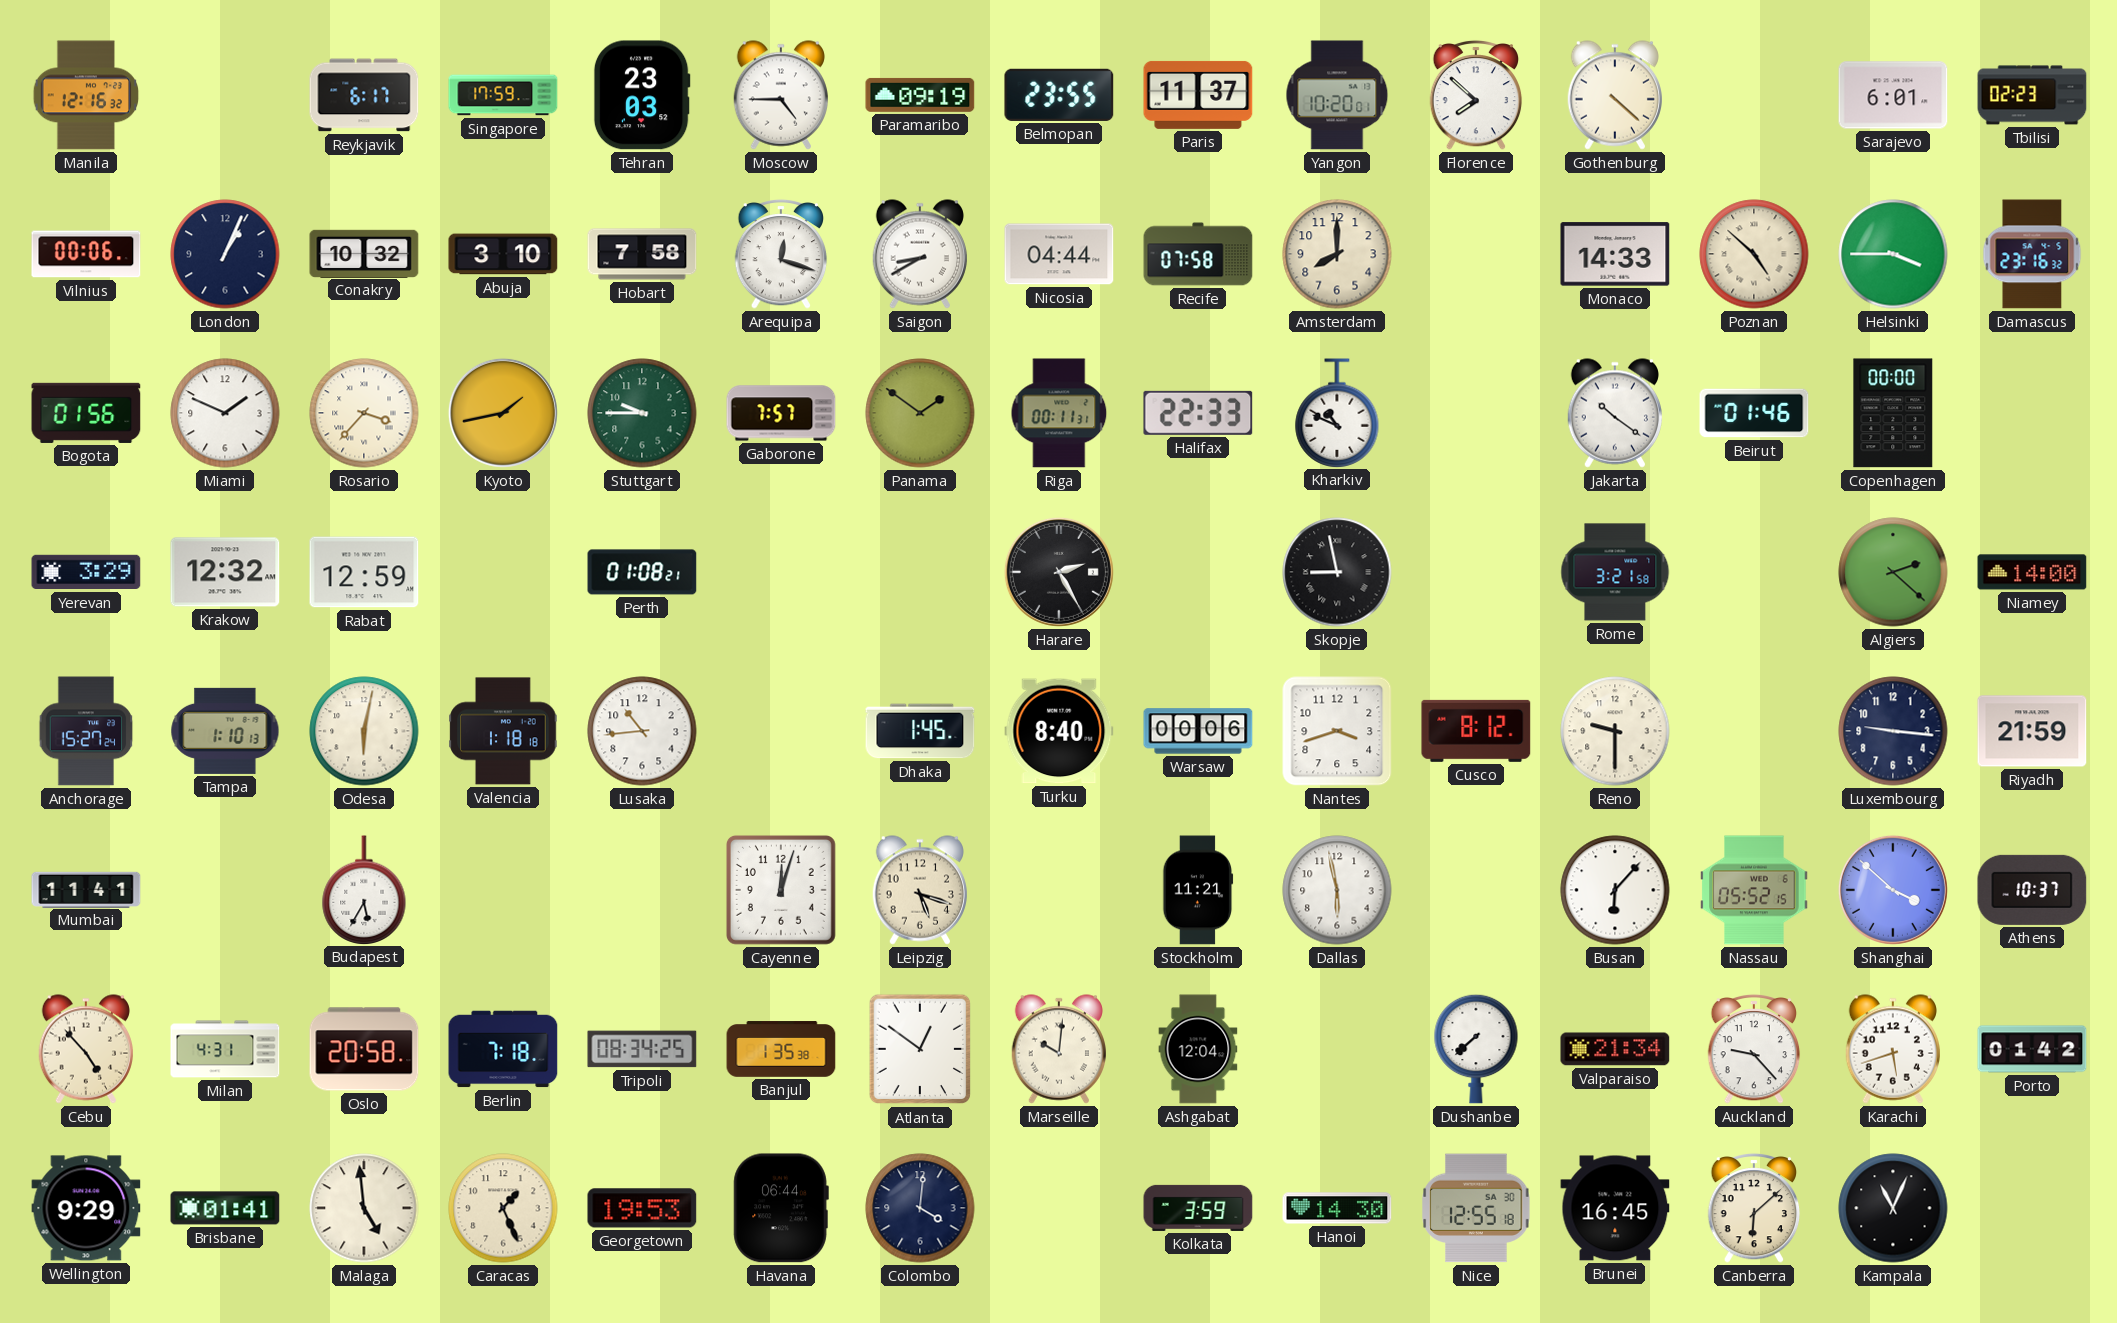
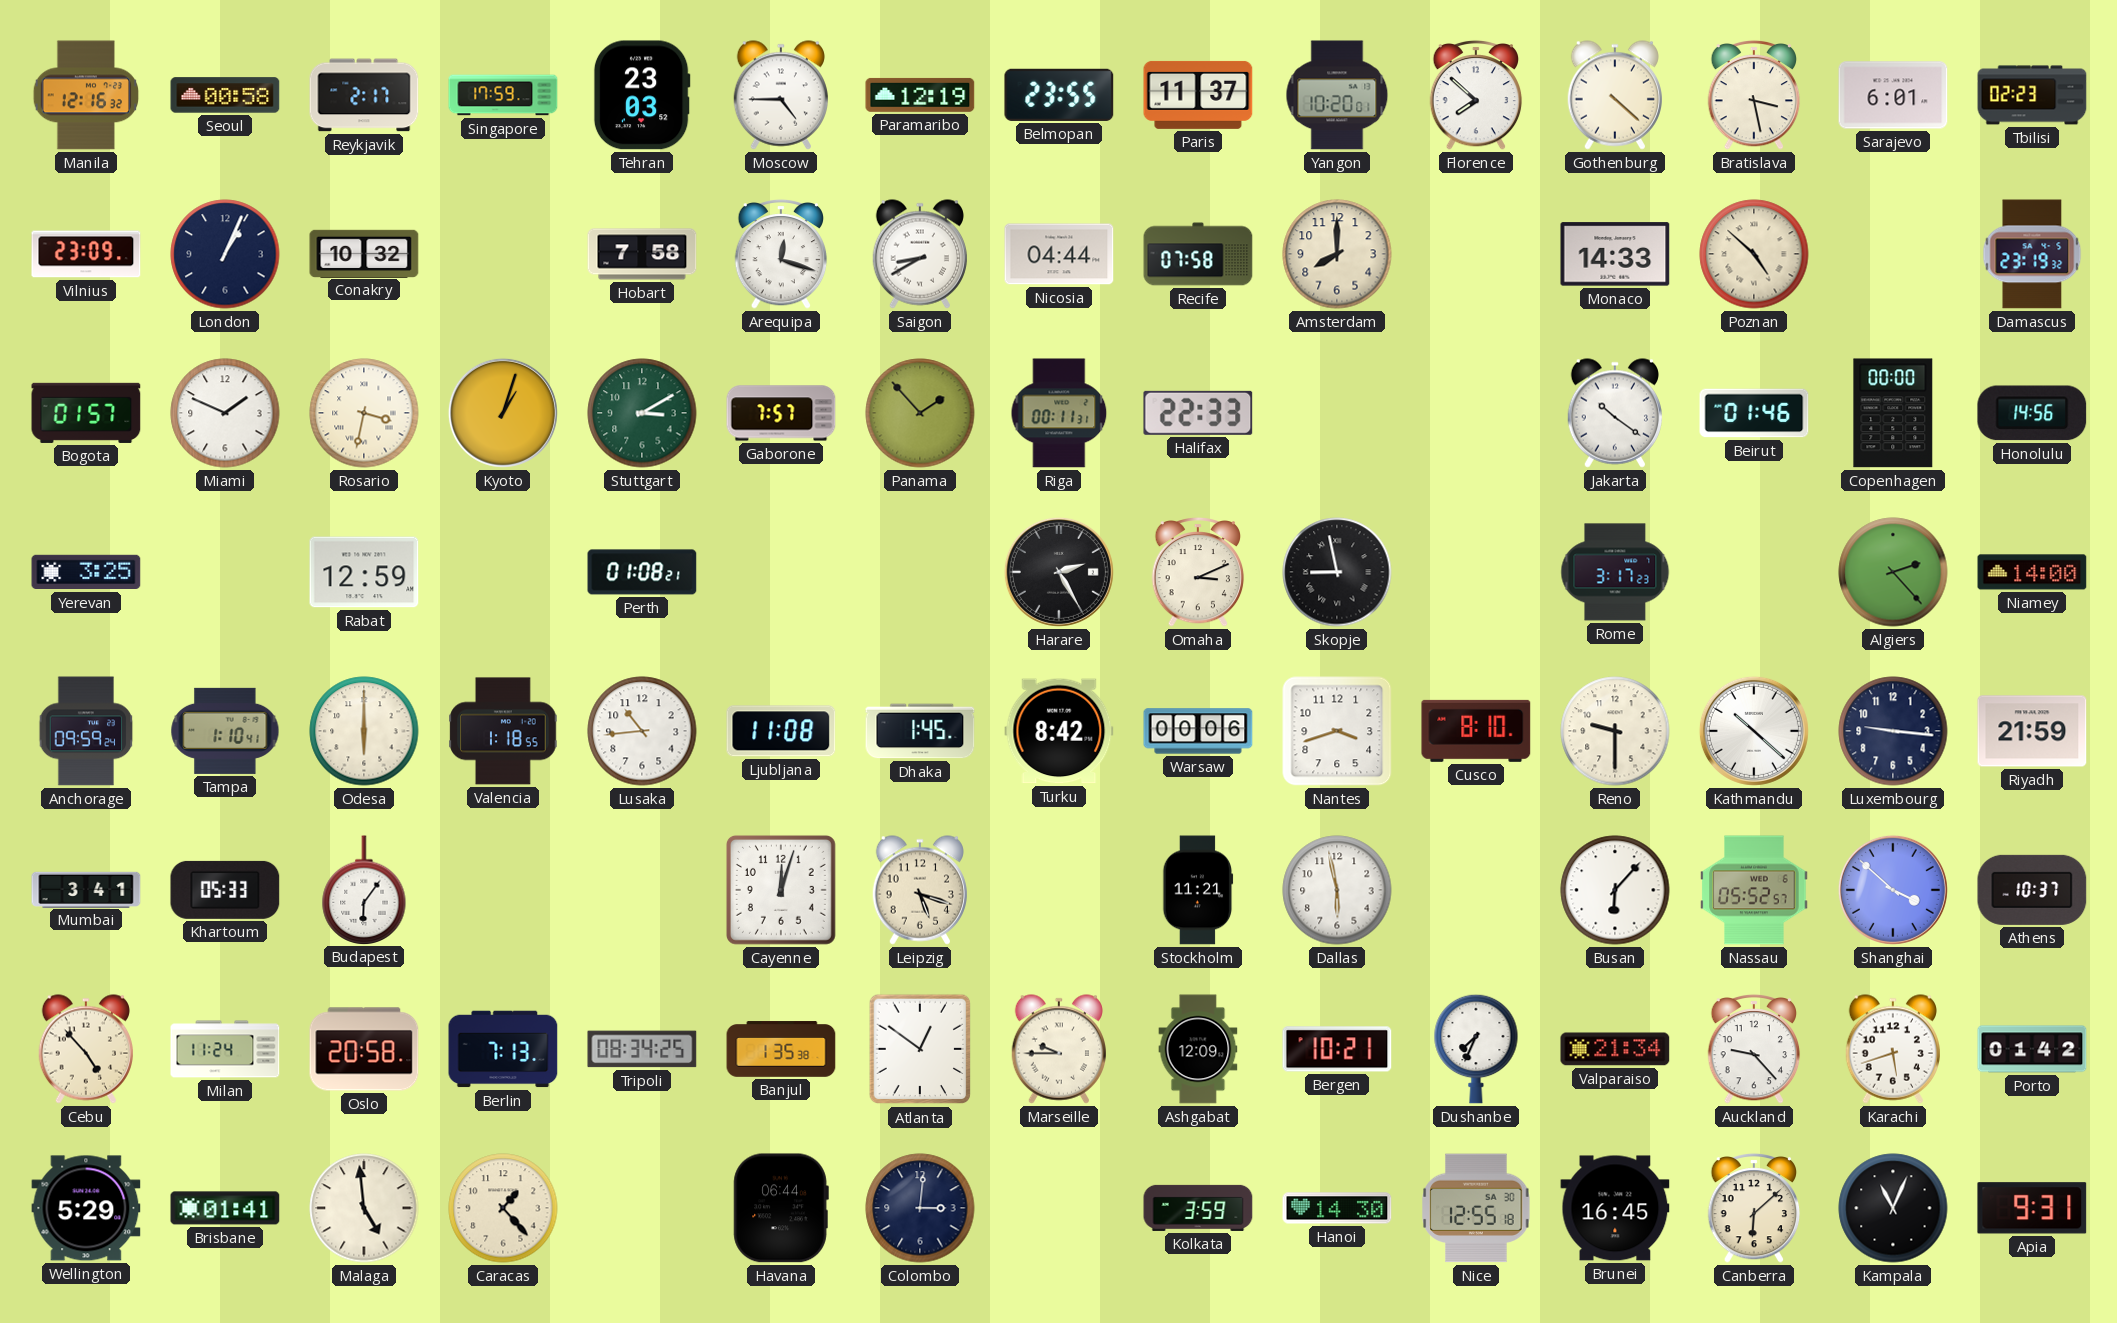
Seoul: none -> 00:58
Reykjavik: 6:17 -> 2:17
Paramaribo: 09:19 -> 12:19
Bratislava: none -> 3:28
Vilnius: 00:06 -> 23:09
Abuja: 3:10 -> none
Helsinki: 3:45 -> none
Damascus: 23:16 -> 23:19
Bogota: 01:56 -> 01:57
Rosario: 3:37 -> 3:32
Kyoto: 1:43 -> 1:03
Stuttgart: 9:45 -> 3:10
Panama: 1:51 -> 1:53
Kharkiv: 10:49 -> none
Honolulu: none -> 14:56
Yerevan: 3:29 -> 3:25
Krakow: 12:32 -> none
Omaha: none -> 3:11
Rome: 3:21 -> 3:17
Algiers: 2:22 -> 2:23
Anchorage: 15:27 -> 09:59
Tampa: 1:10:13 -> 1:10:41
Odesa: 6:02 -> 6:00
Valencia: 1:18:18 -> 1:18:55
Ljubljana: none -> 11:08
Turku: 8:40 -> 8:42
Cusco: 8:12 -> 8:10
Kathmandu: none -> 10:22
Mumbai: 11:41 -> 3:41
Khartoum: none -> 05:33
Budapest: 5:35 -> 6:06
Nassau: 05:52:15 -> 05:52:57
Milan: 4:31 -> 11:24
Berlin: 7:18 -> 7:13
Marseille: 10:01 -> 9:45
Ashgabat: 12:04 -> 12:09
Bergen: none -> 10:21
Dushanbe: 7:38 -> 7:34
Wellington: 9:29 -> 5:29
Caracas: 1:26 -> 1:23
Georgetown: 19:53 -> none
Colombo: 4:01 -> 3:01
Apia: none -> 9:31
